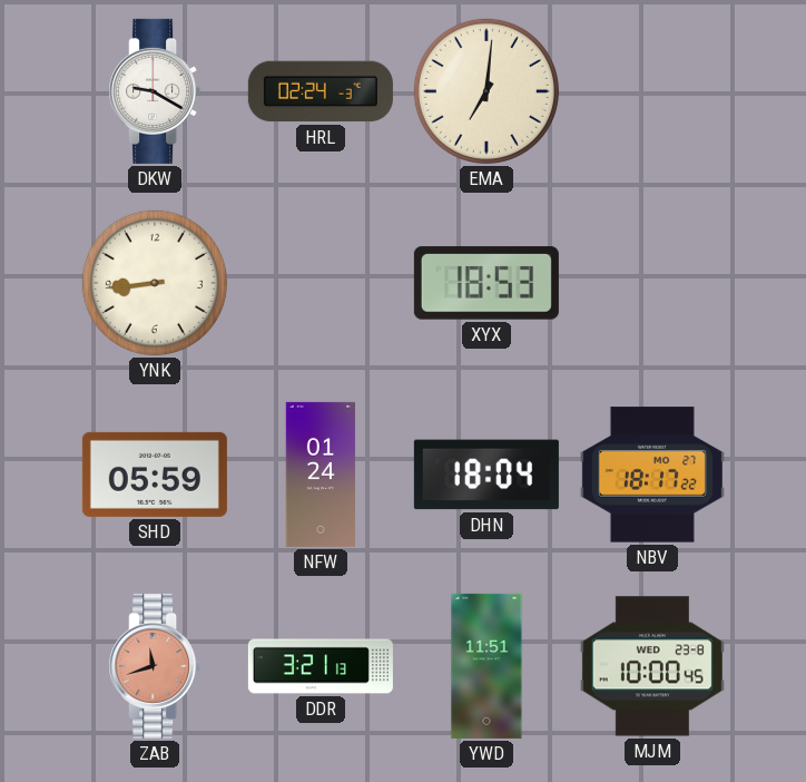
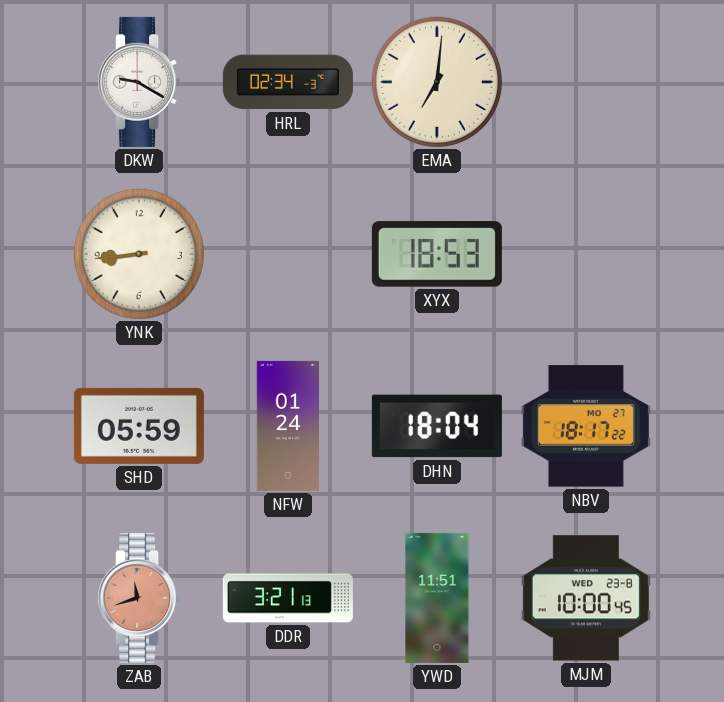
HRL: 02:24 -> 02:34
